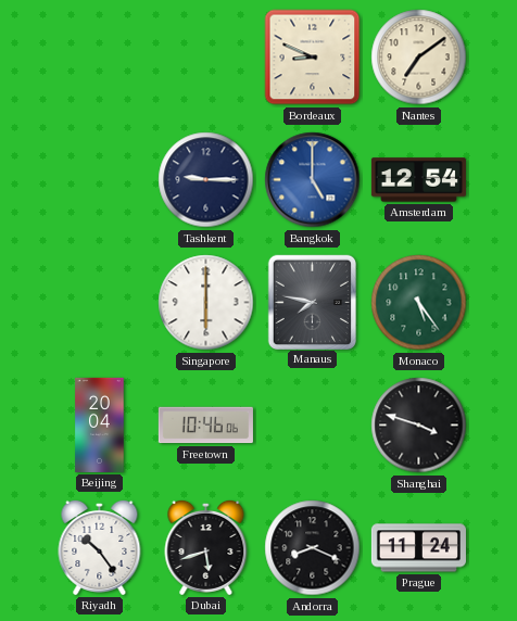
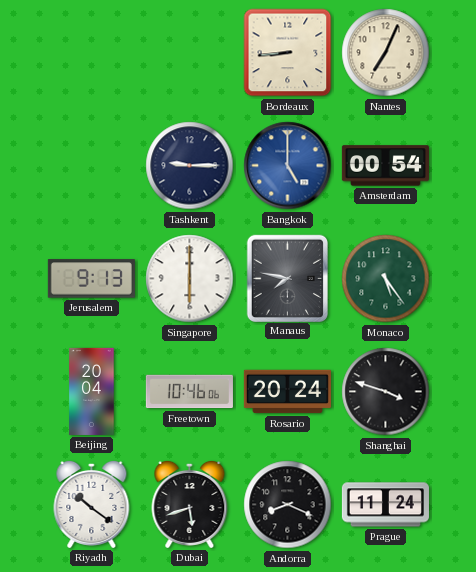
Bordeaux: 8:49 -> 8:44
Nantes: 7:09 -> 7:04
Amsterdam: 12:54 -> 00:54
Jerusalem: none -> 9:13
Rosario: none -> 20:24
Riyadh: 10:24 -> 10:21
